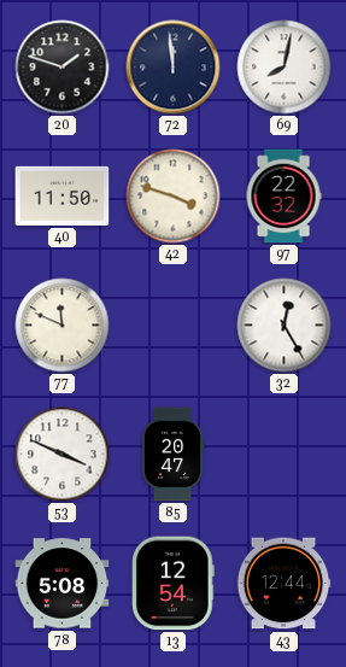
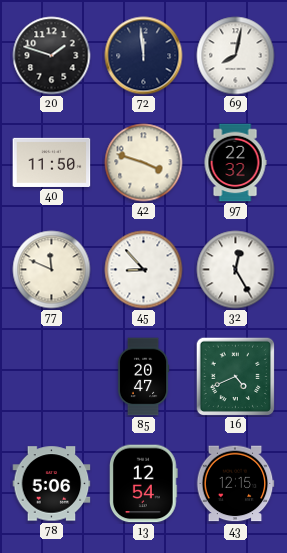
45: none -> 8:53
53: 3:49 -> none
16: none -> 4:41
78: 5:08 -> 5:06
43: 12:44 -> 12:15
